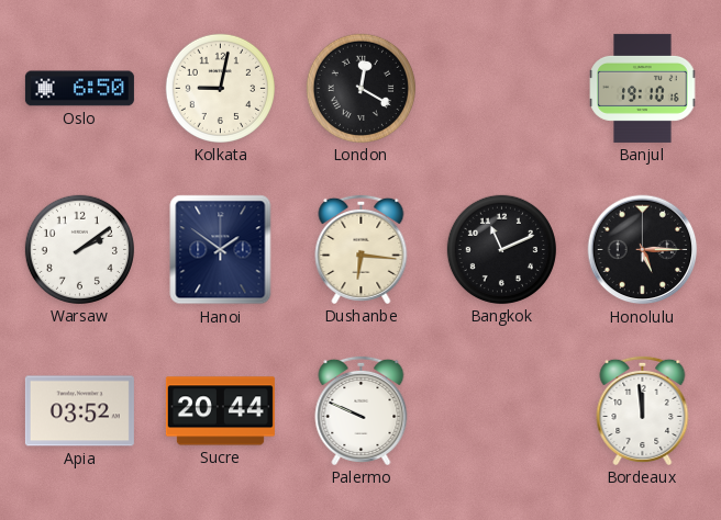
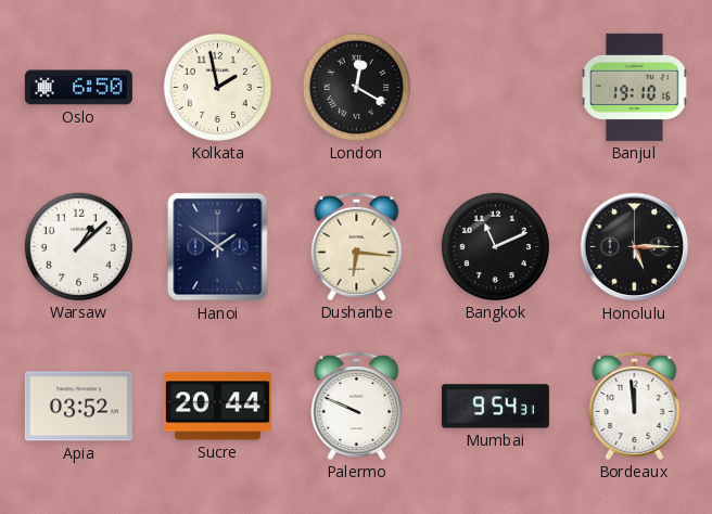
Kolkata: 9:02 -> 1:58
Warsaw: 2:09 -> 1:08
Mumbai: none -> 9:54
